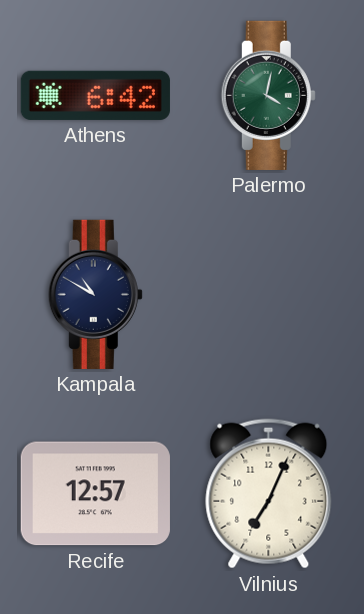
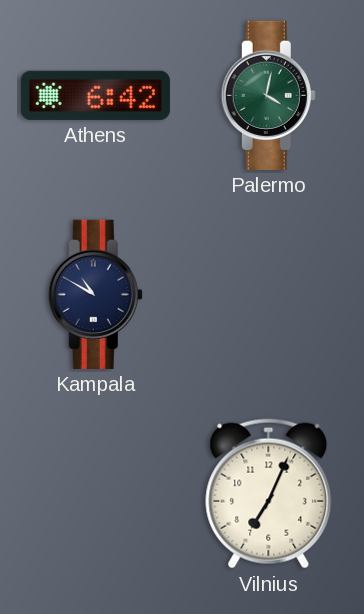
Recife: 12:57 -> none
